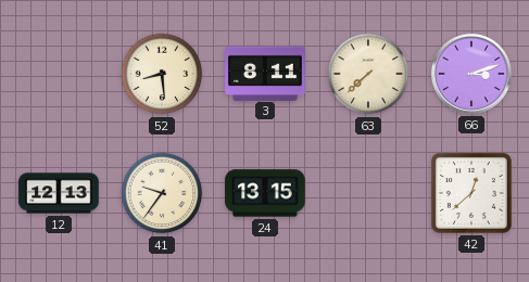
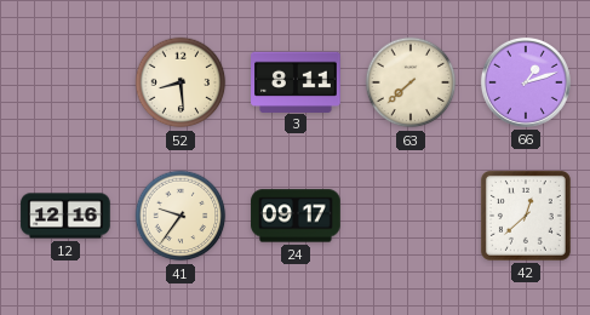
66: 3:12 -> 1:12
12: 12:13 -> 12:16
24: 13:15 -> 09:17
